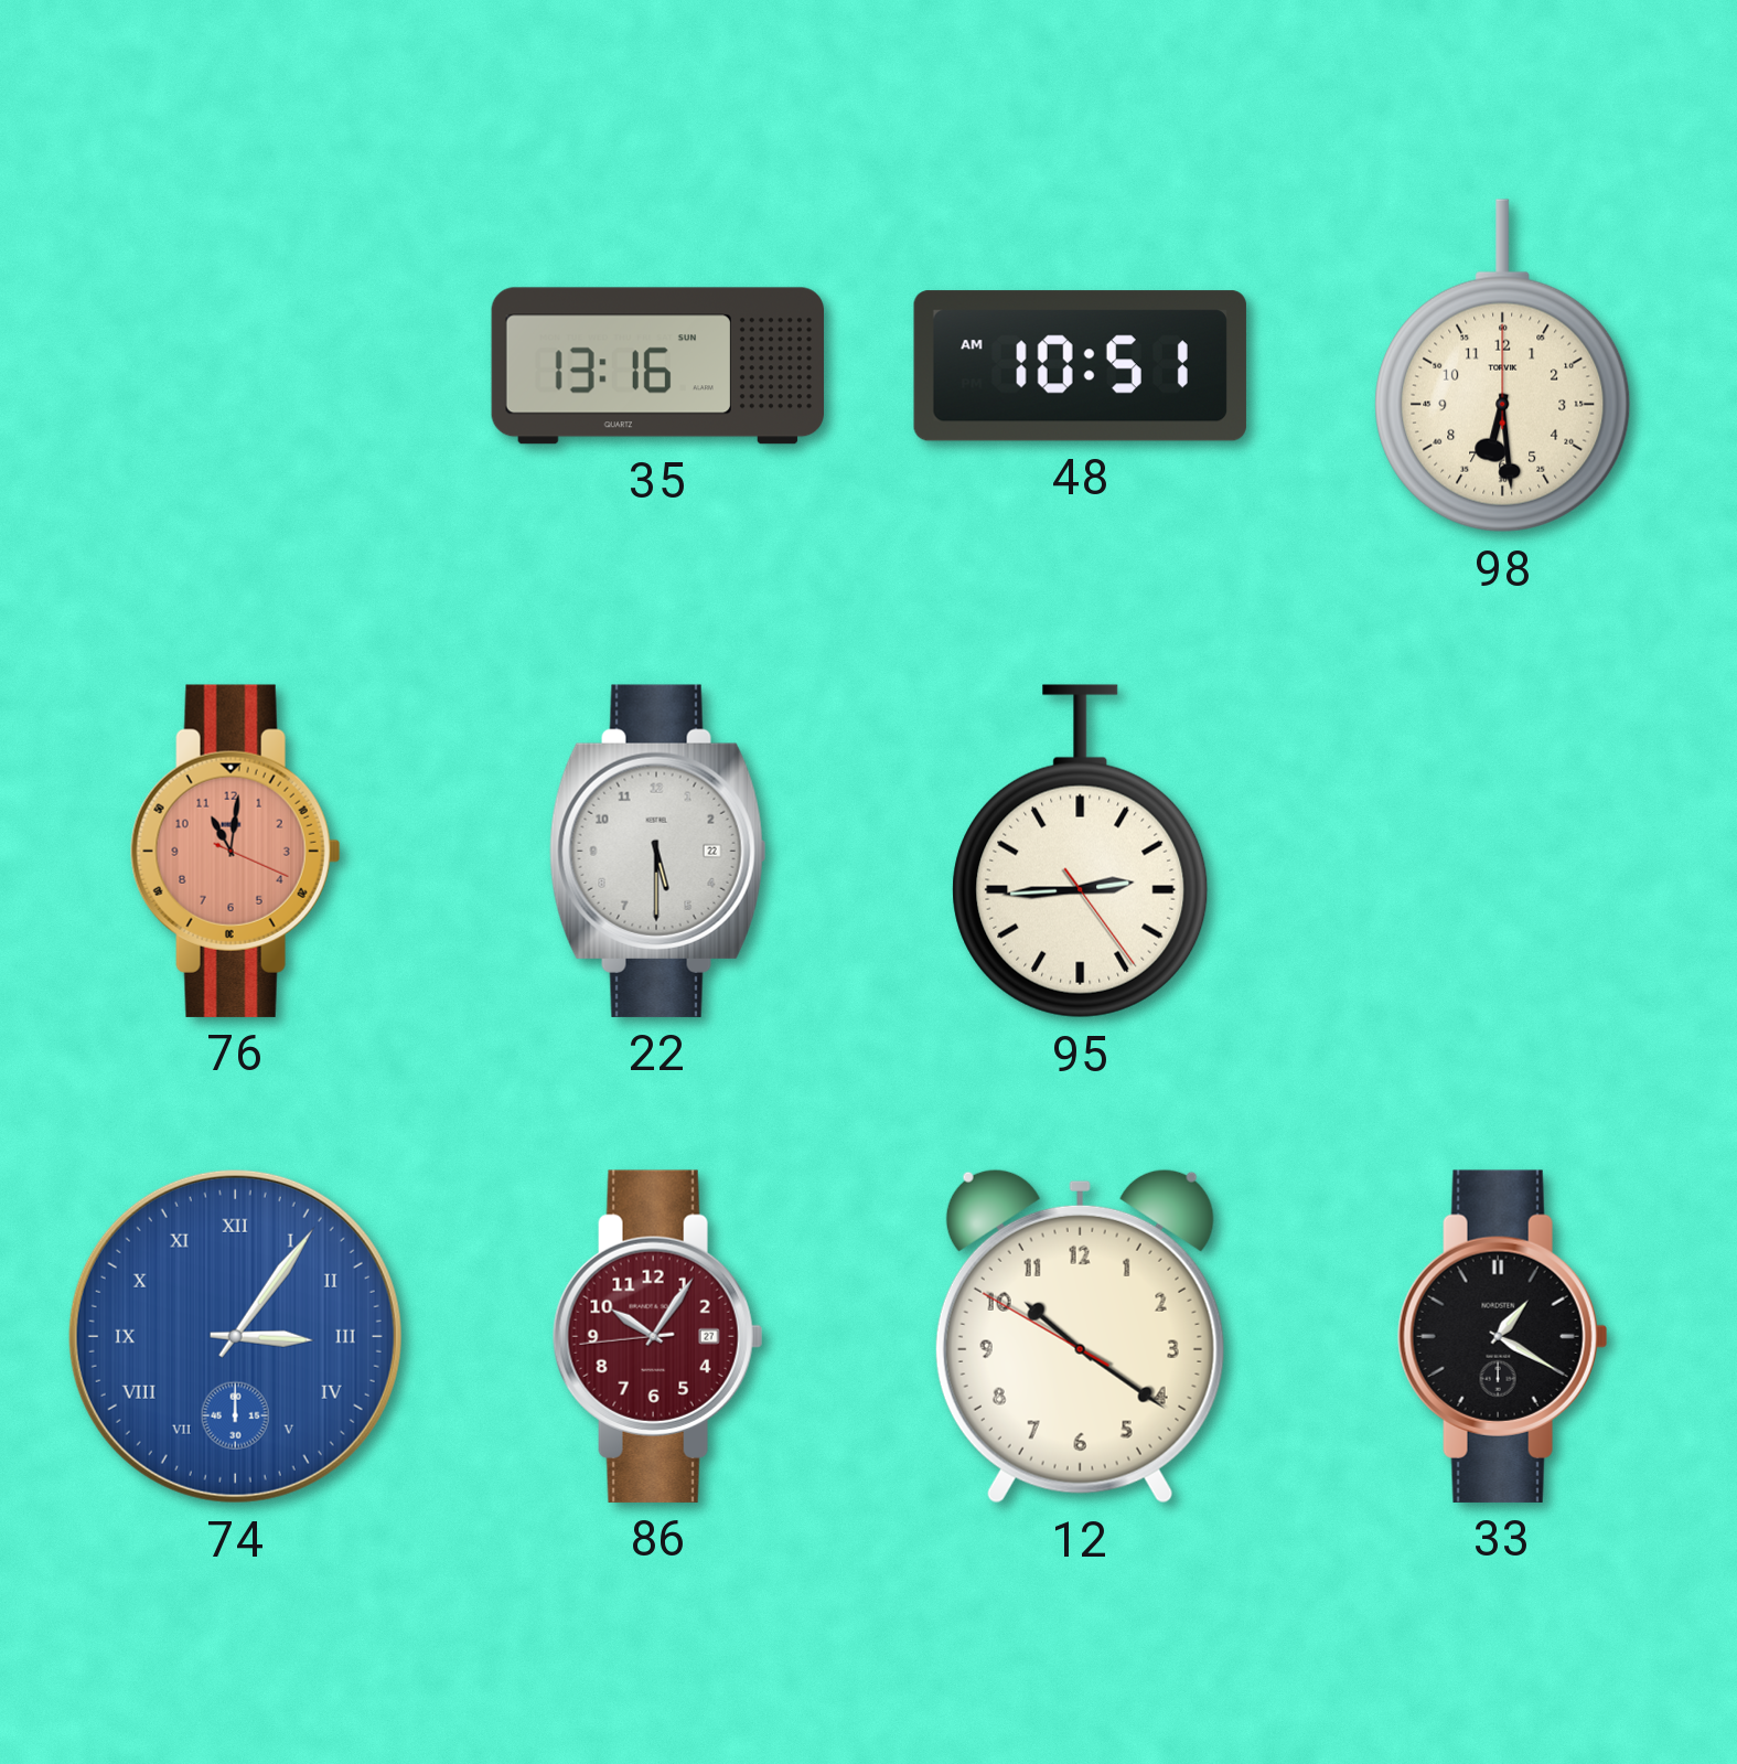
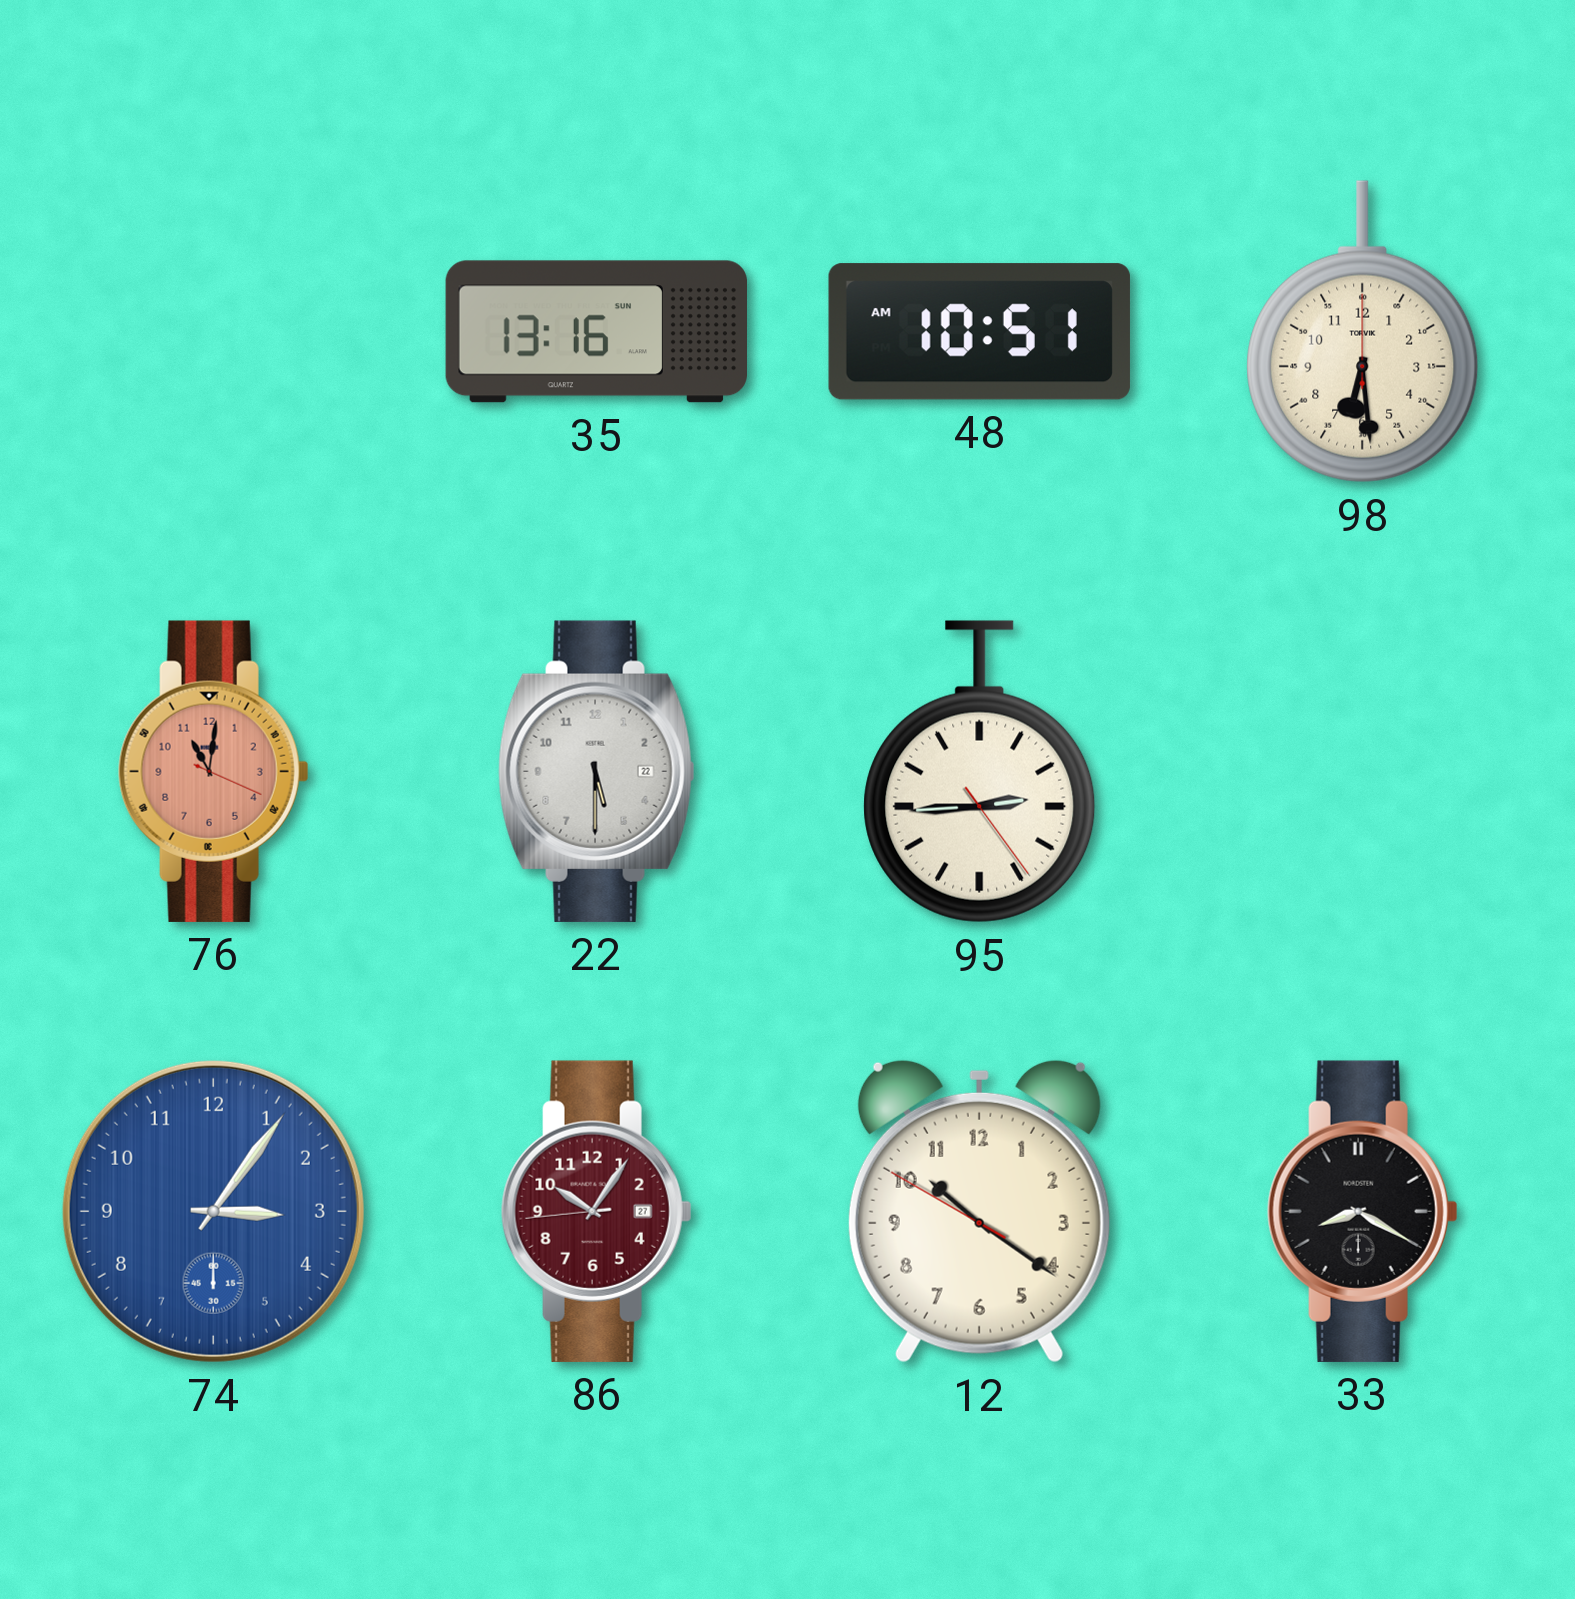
74 numerals: Roman -> Arabic
33: 1:20 -> 8:20
